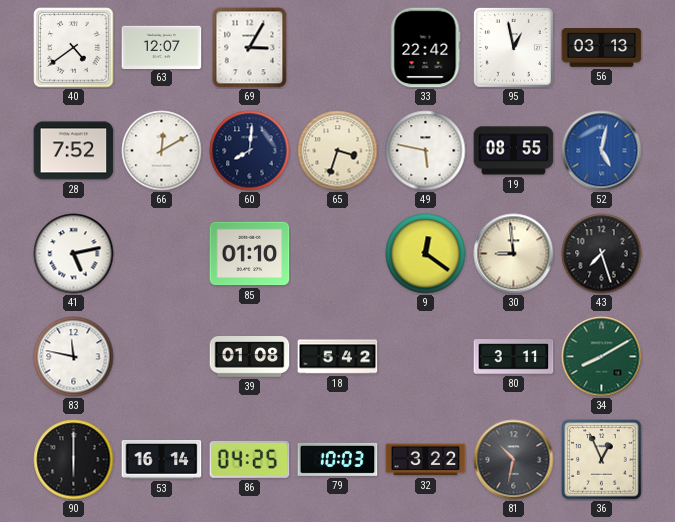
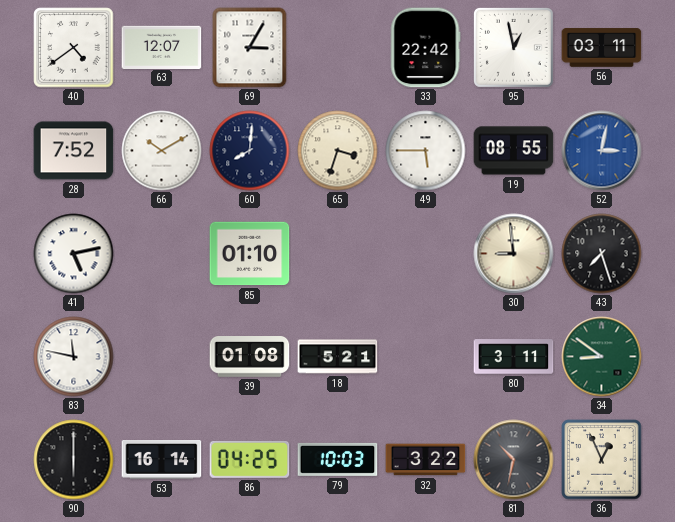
56: 03:13 -> 03:11
66: 12:10 -> 10:10
49: 5:47 -> 5:45
52: 5:02 -> 3:02
9: 12:21 -> none
18: 5:42 -> 5:21
34: 8:10 -> 8:51
